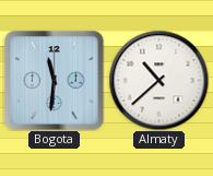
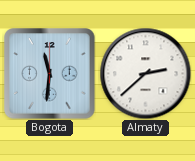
Almaty: 10:38 -> 2:38
